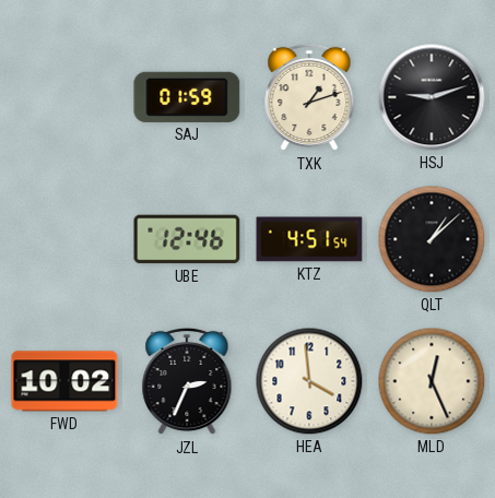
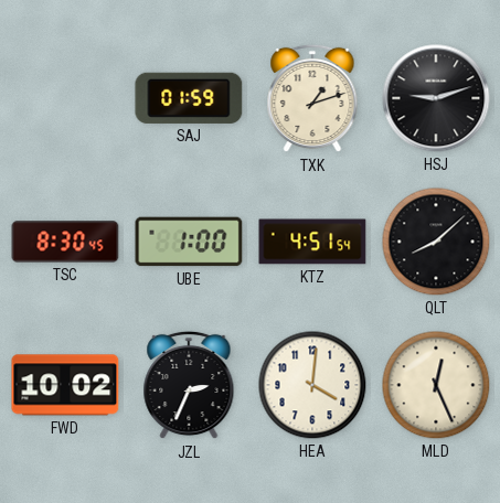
TSC: none -> 8:30
UBE: 12:46 -> 1:00
QLT: 1:08 -> 8:08
HEA: 3:59 -> 4:01
